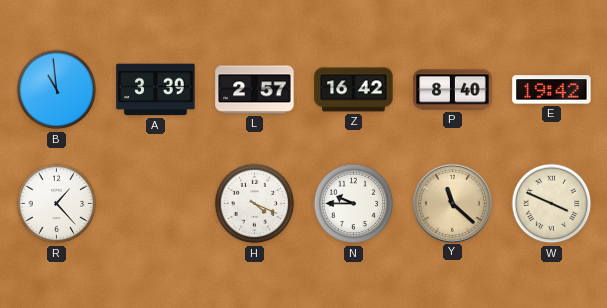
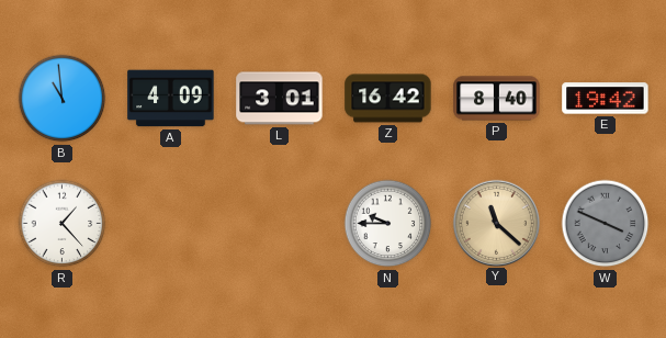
A: 3:39 -> 4:09
L: 2:57 -> 3:01
H: 4:19 -> none
W dial: cream -> grey
